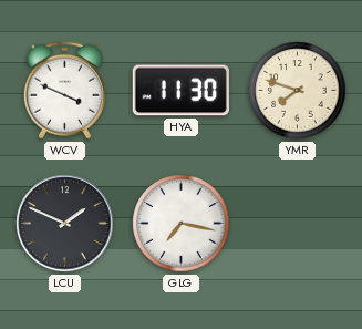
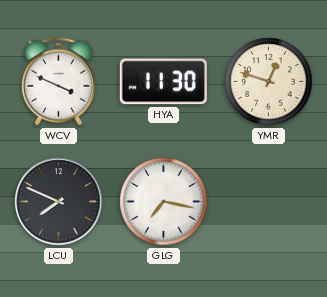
YMR: 7:48 -> 12:48
LCU: 1:49 -> 7:49
